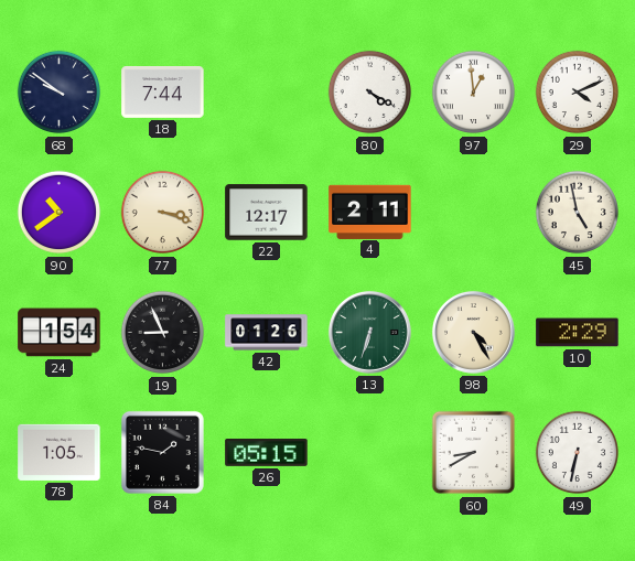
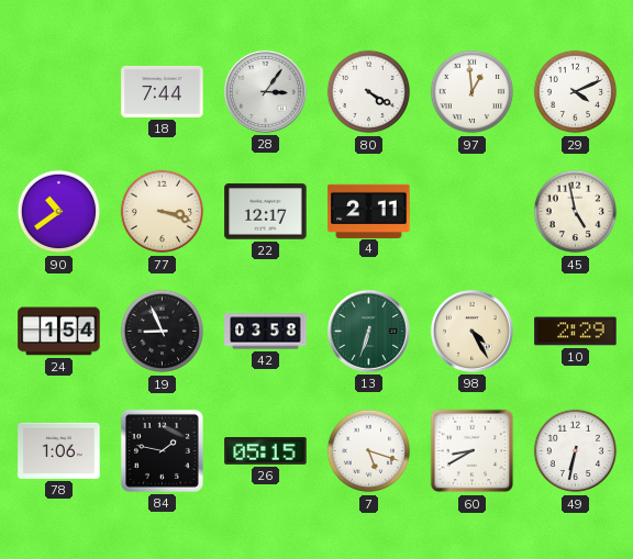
68: 9:51 -> none
28: none -> 3:06
42: 01:26 -> 03:58
78: 1:05 -> 1:06
7: none -> 5:18
